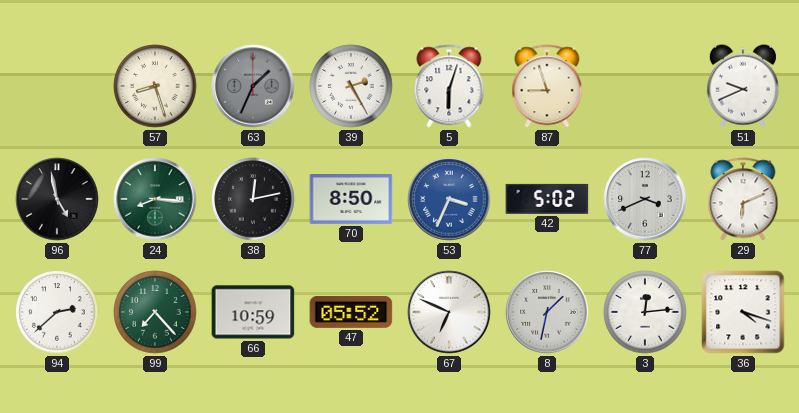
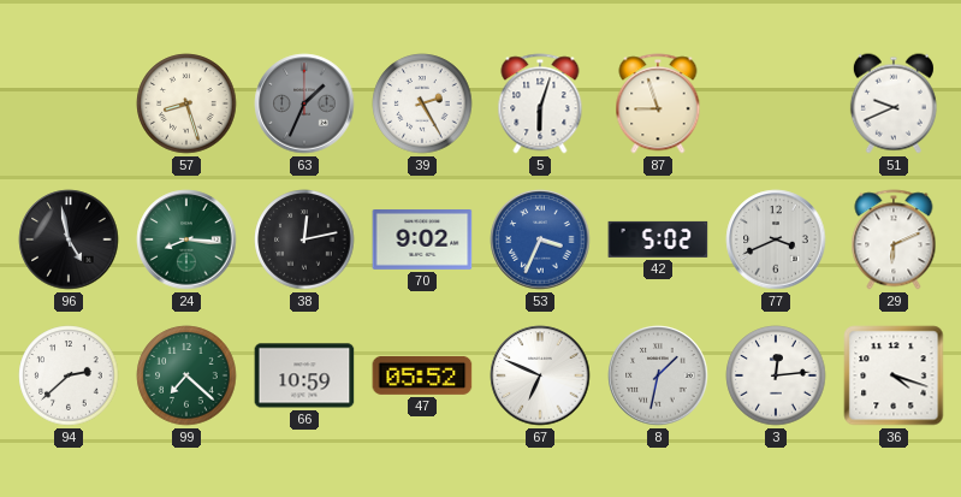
70: 8:50 -> 9:02
99: 7:23 -> 7:22
